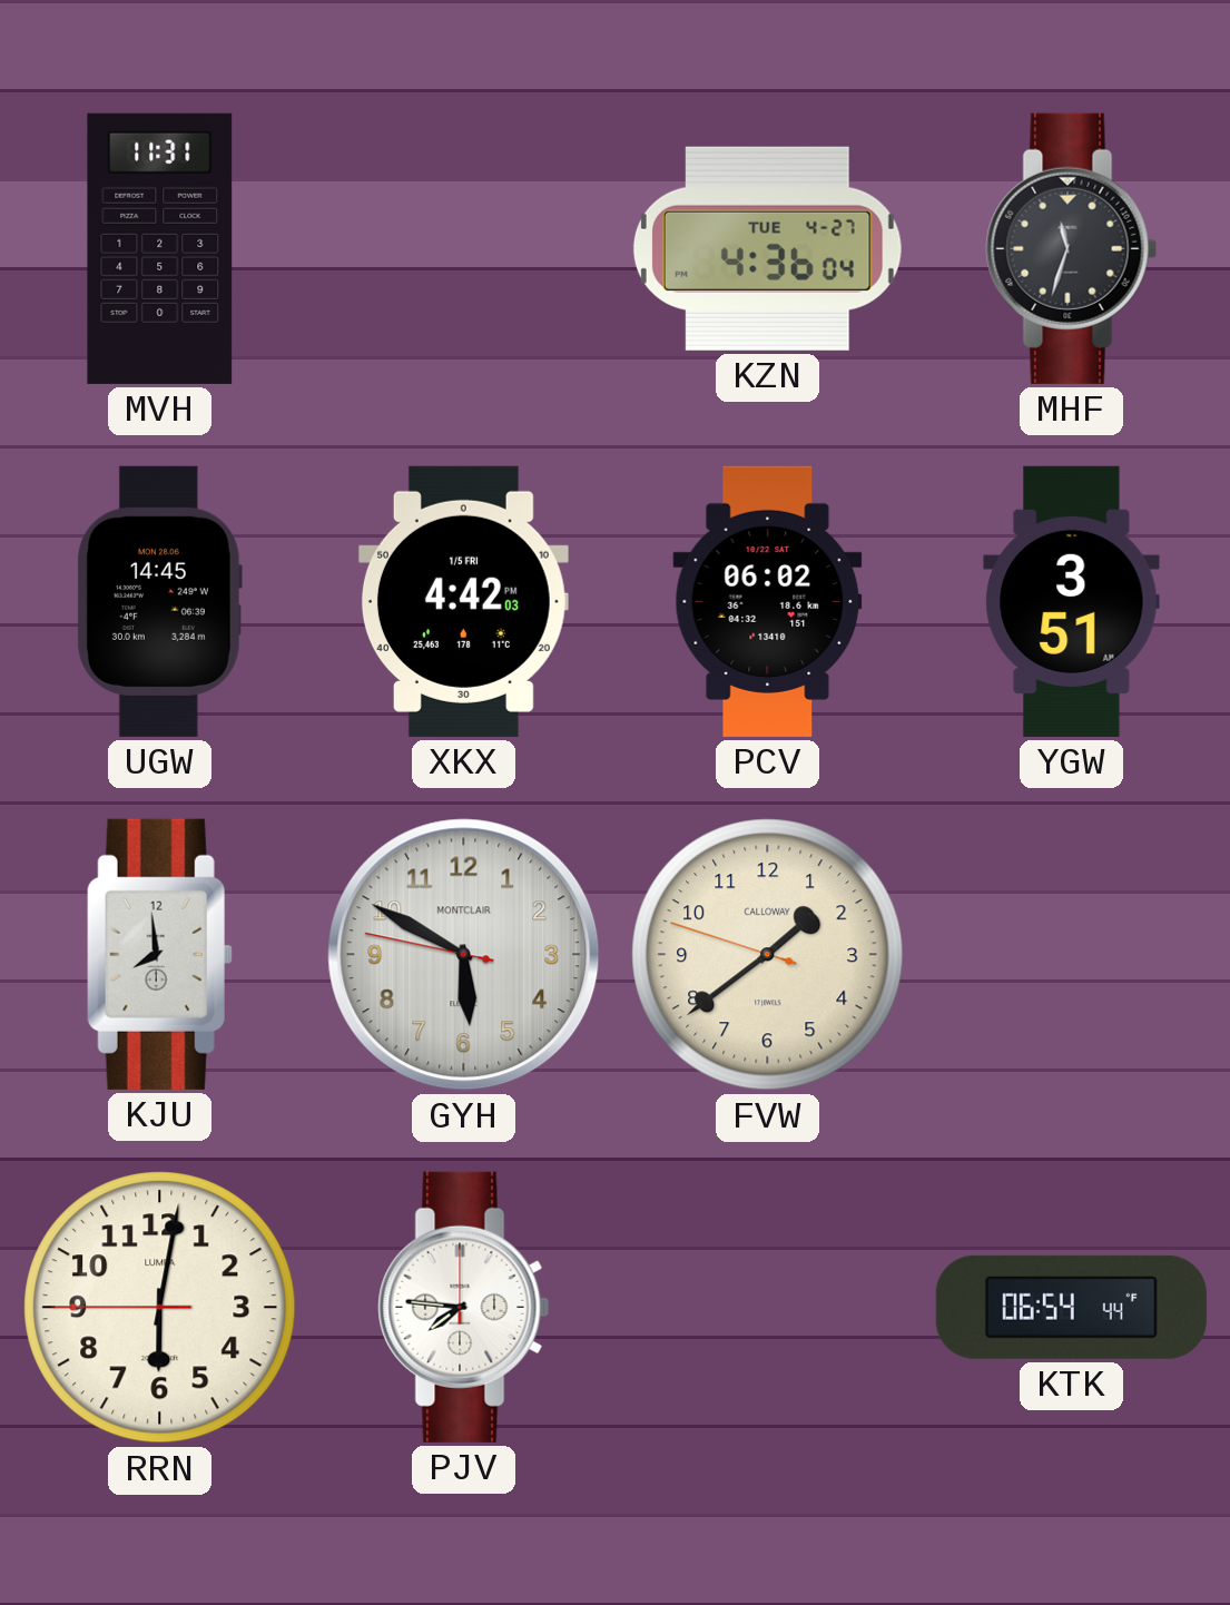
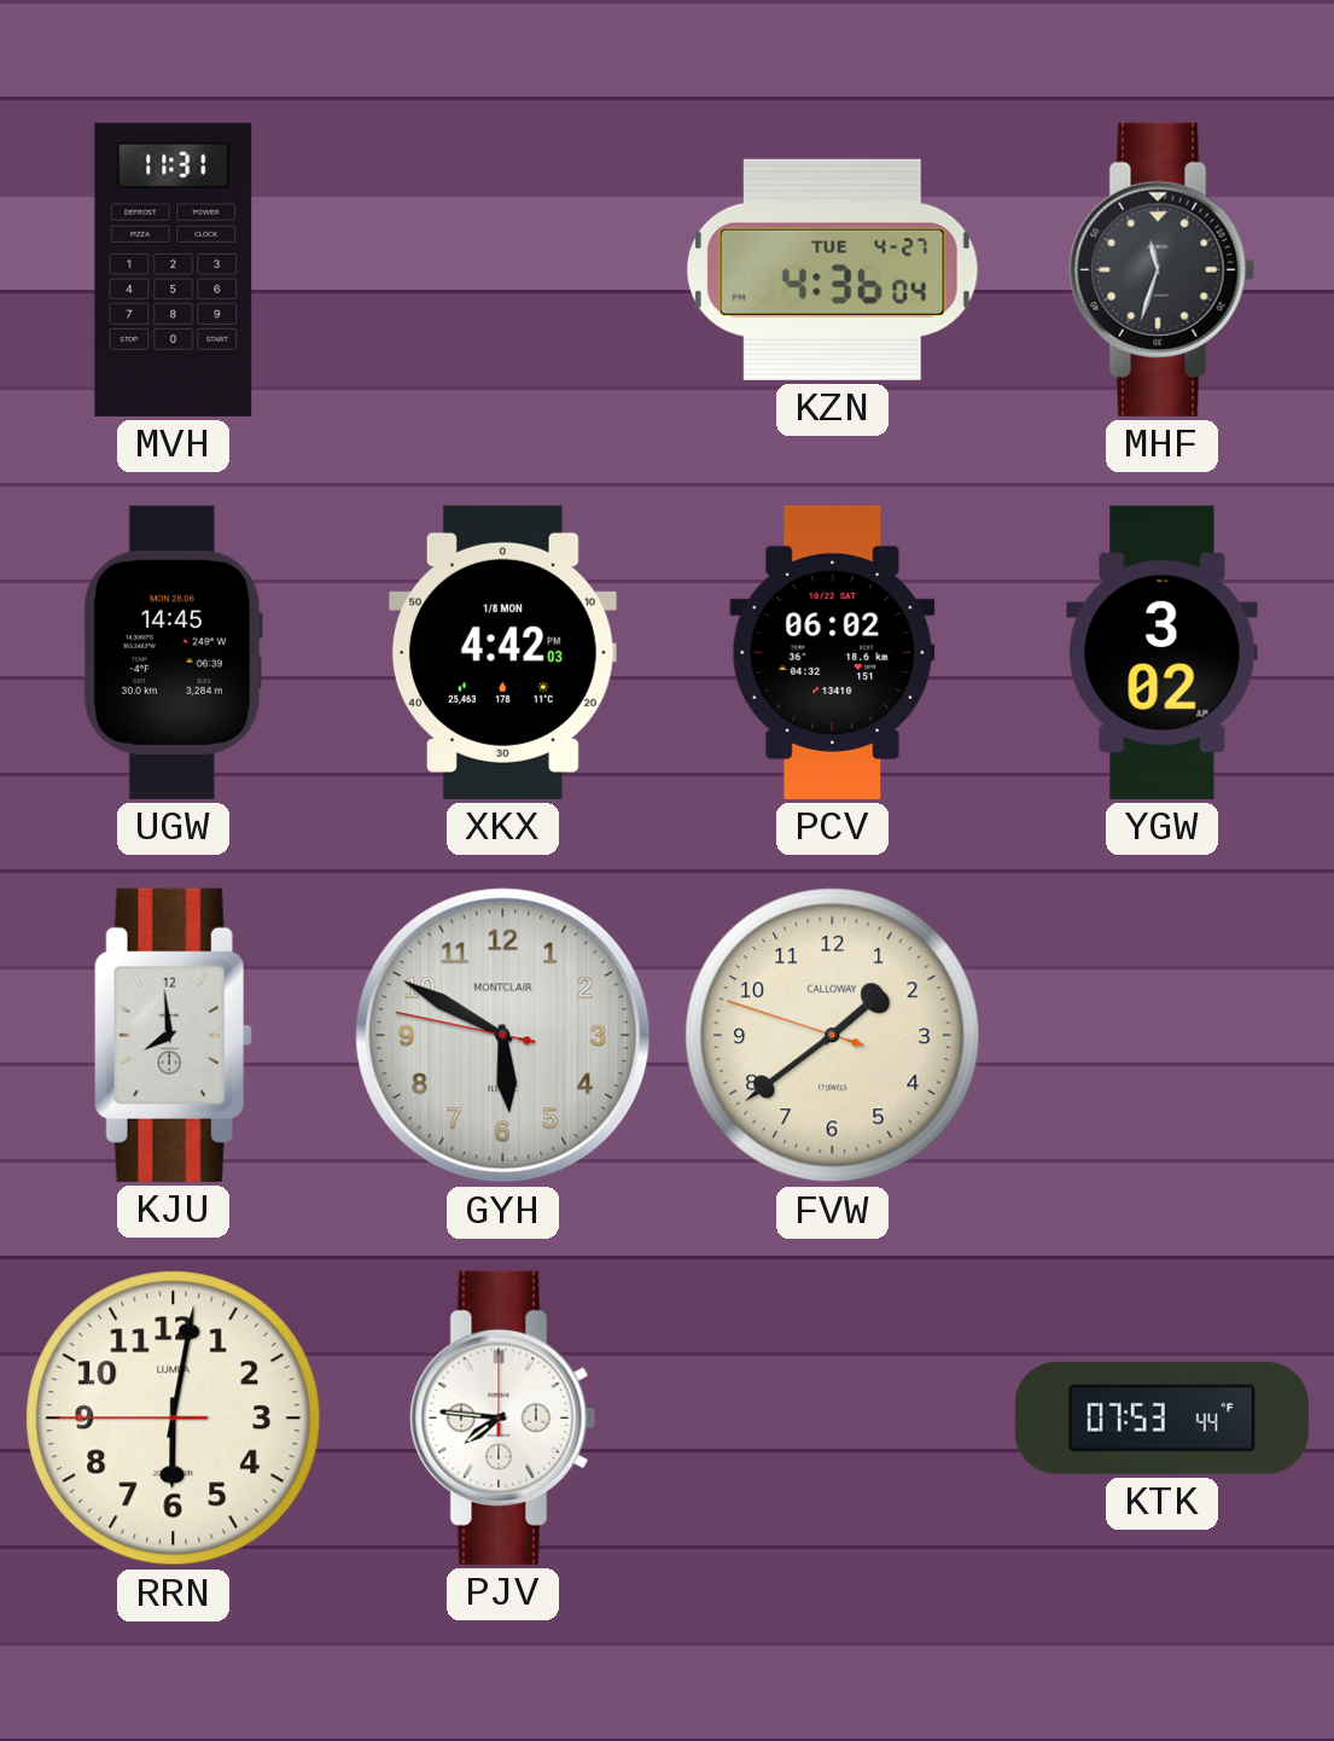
XKX date: 1/5 FRI -> 1/8 MON
YGW: 3:51 -> 3:02
KTK: 06:54 -> 07:53
